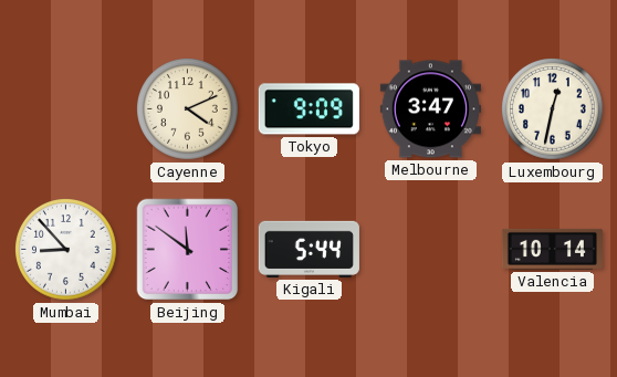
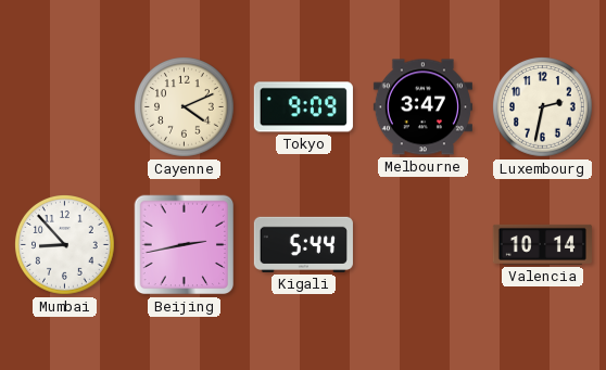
Luxembourg: 12:32 -> 2:32
Beijing: 11:51 -> 2:43
